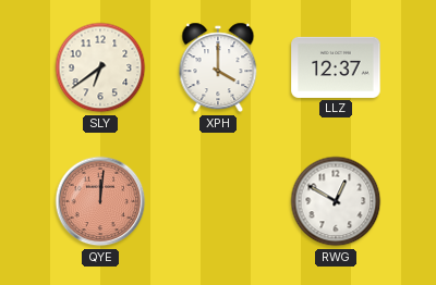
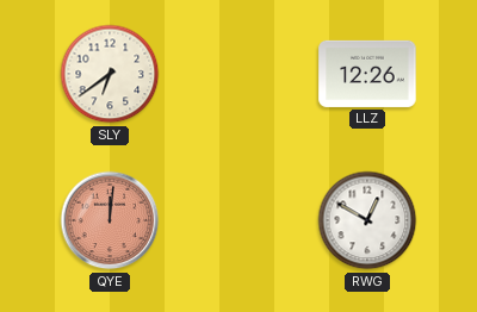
XPH: 4:00 -> none
LLZ: 12:37 -> 12:26
